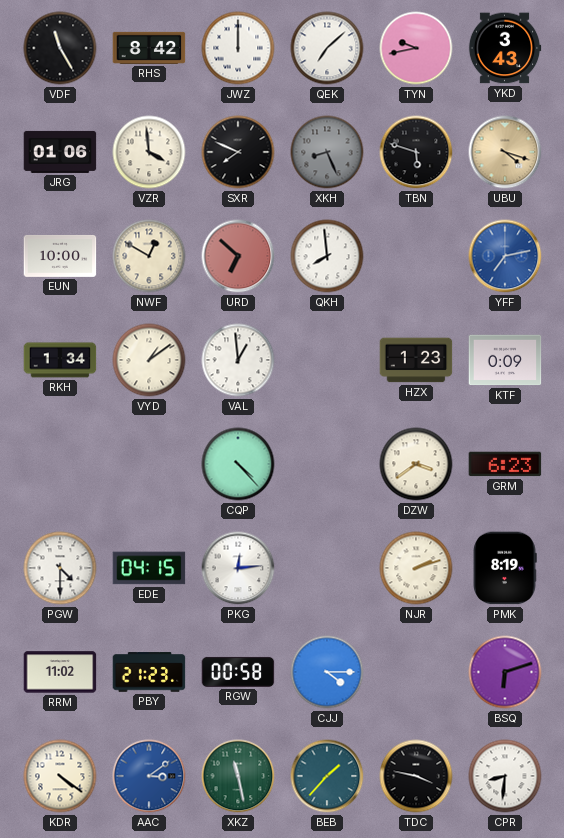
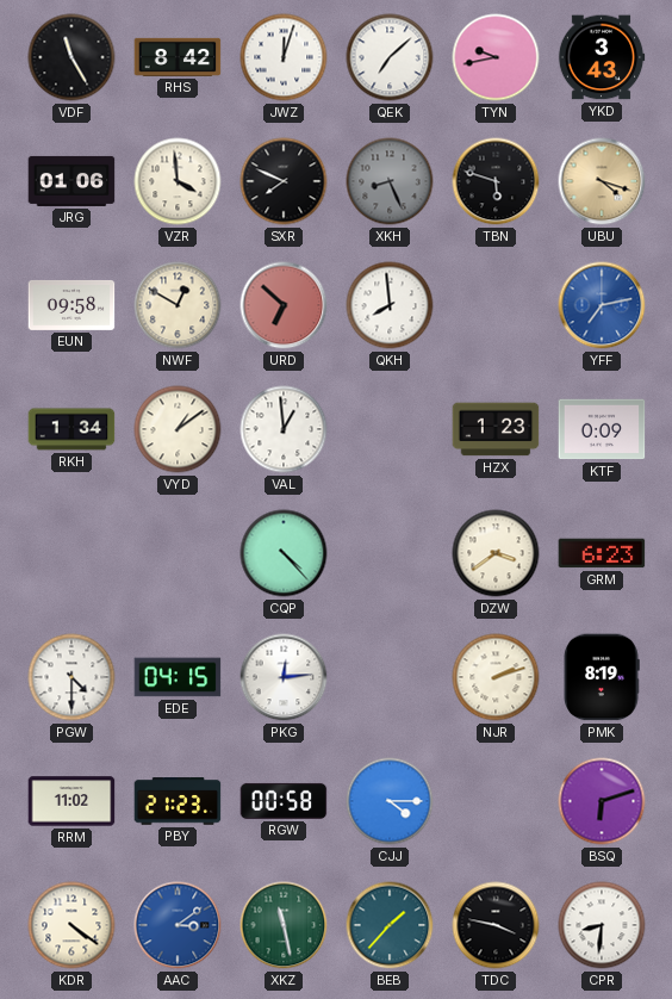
JWZ: 12:00 -> 12:03
EUN: 10:00 -> 09:58
